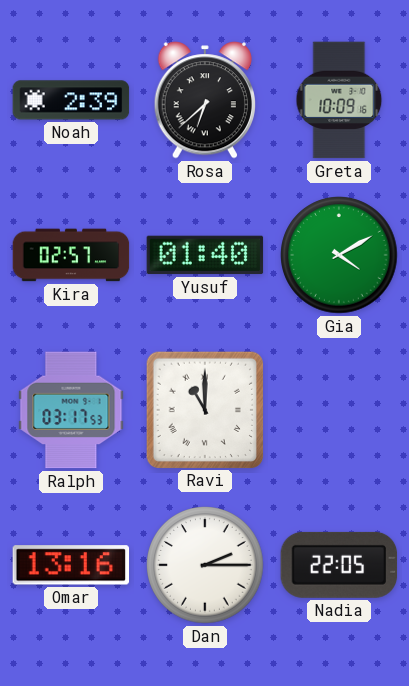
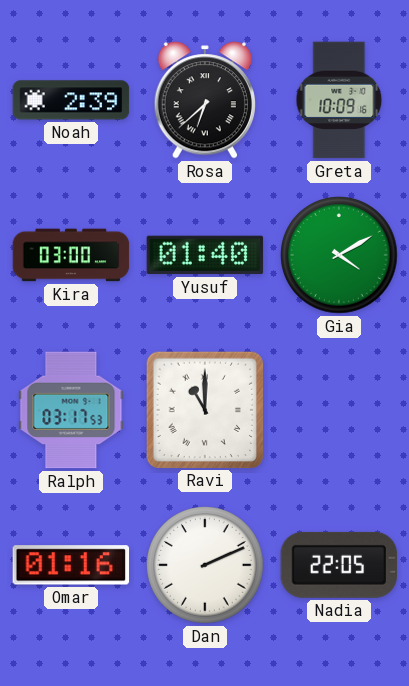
Kira: 02:57 -> 03:00
Omar: 13:16 -> 01:16
Dan: 2:15 -> 2:11
